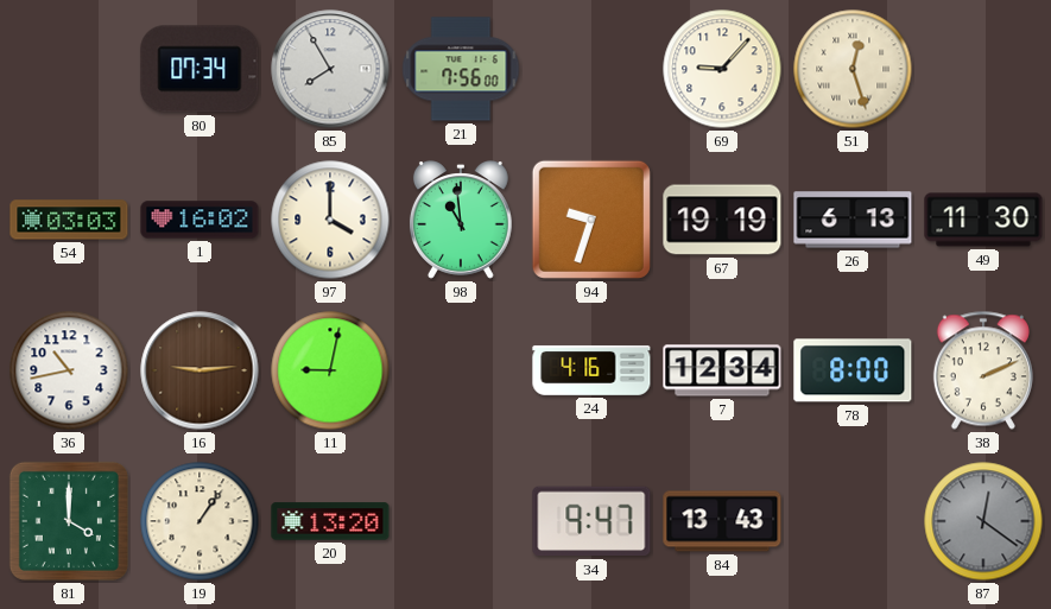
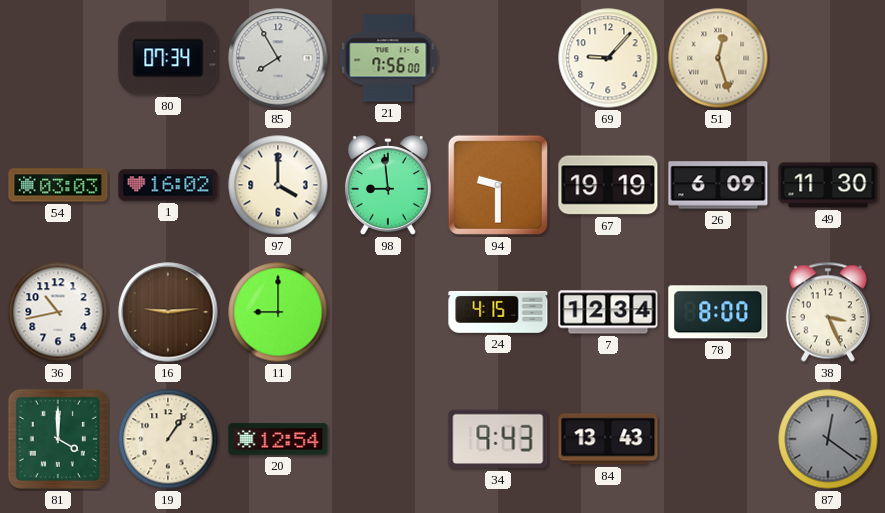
98: 10:59 -> 8:59
94: 9:33 -> 9:30
26: 6:13 -> 6:09
11: 9:02 -> 9:00
24: 4:16 -> 4:15
38: 2:11 -> 3:26
20: 13:20 -> 12:54
34: 9:47 -> 9:43
